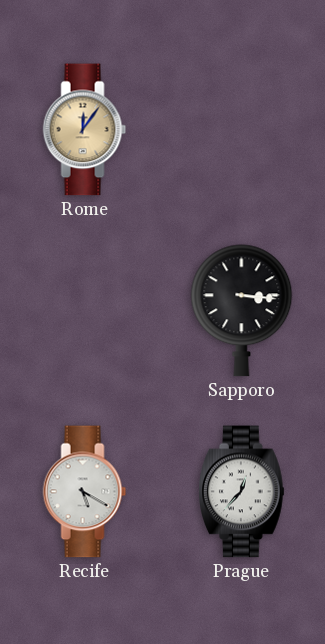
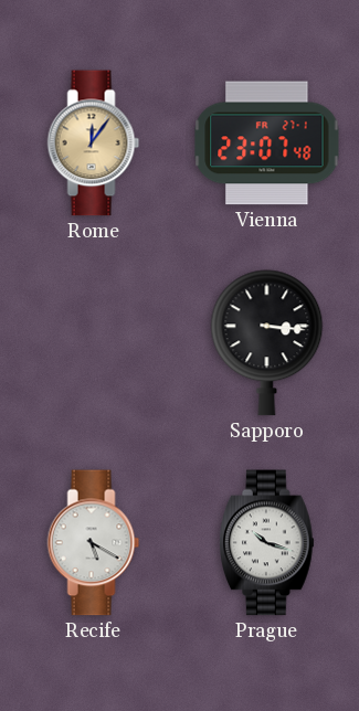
Vienna: none -> 23:07
Prague: 12:37 -> 10:18
